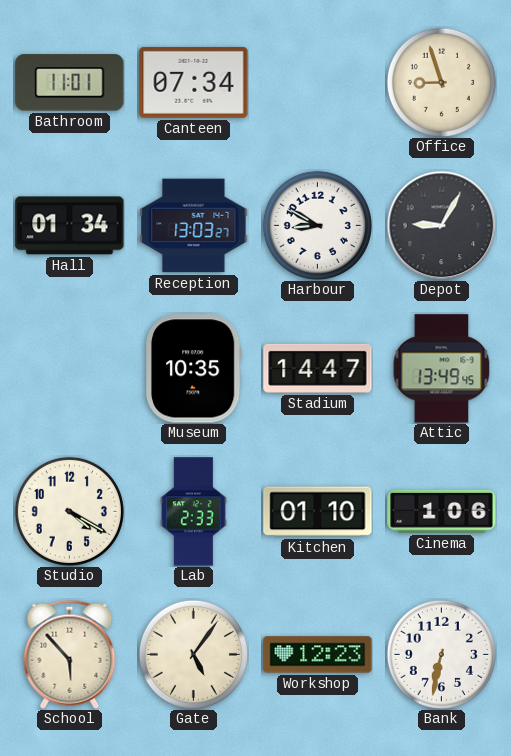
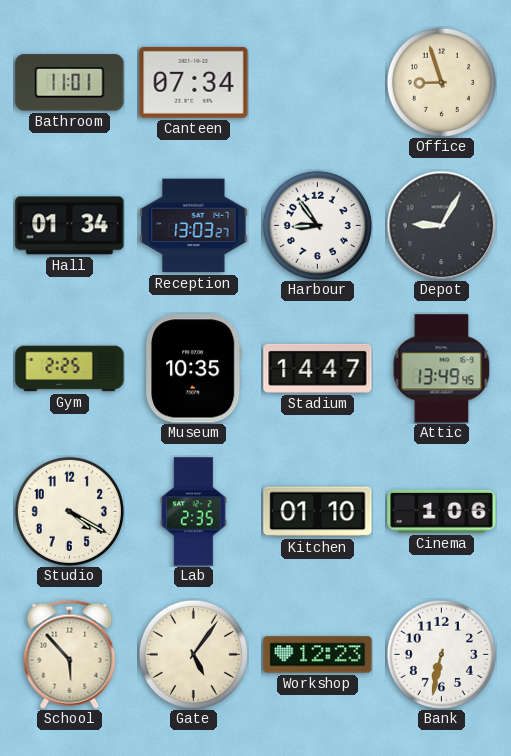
Harbour: 8:50 -> 8:54
Gym: none -> 2:25
Lab: 2:33 -> 2:35
